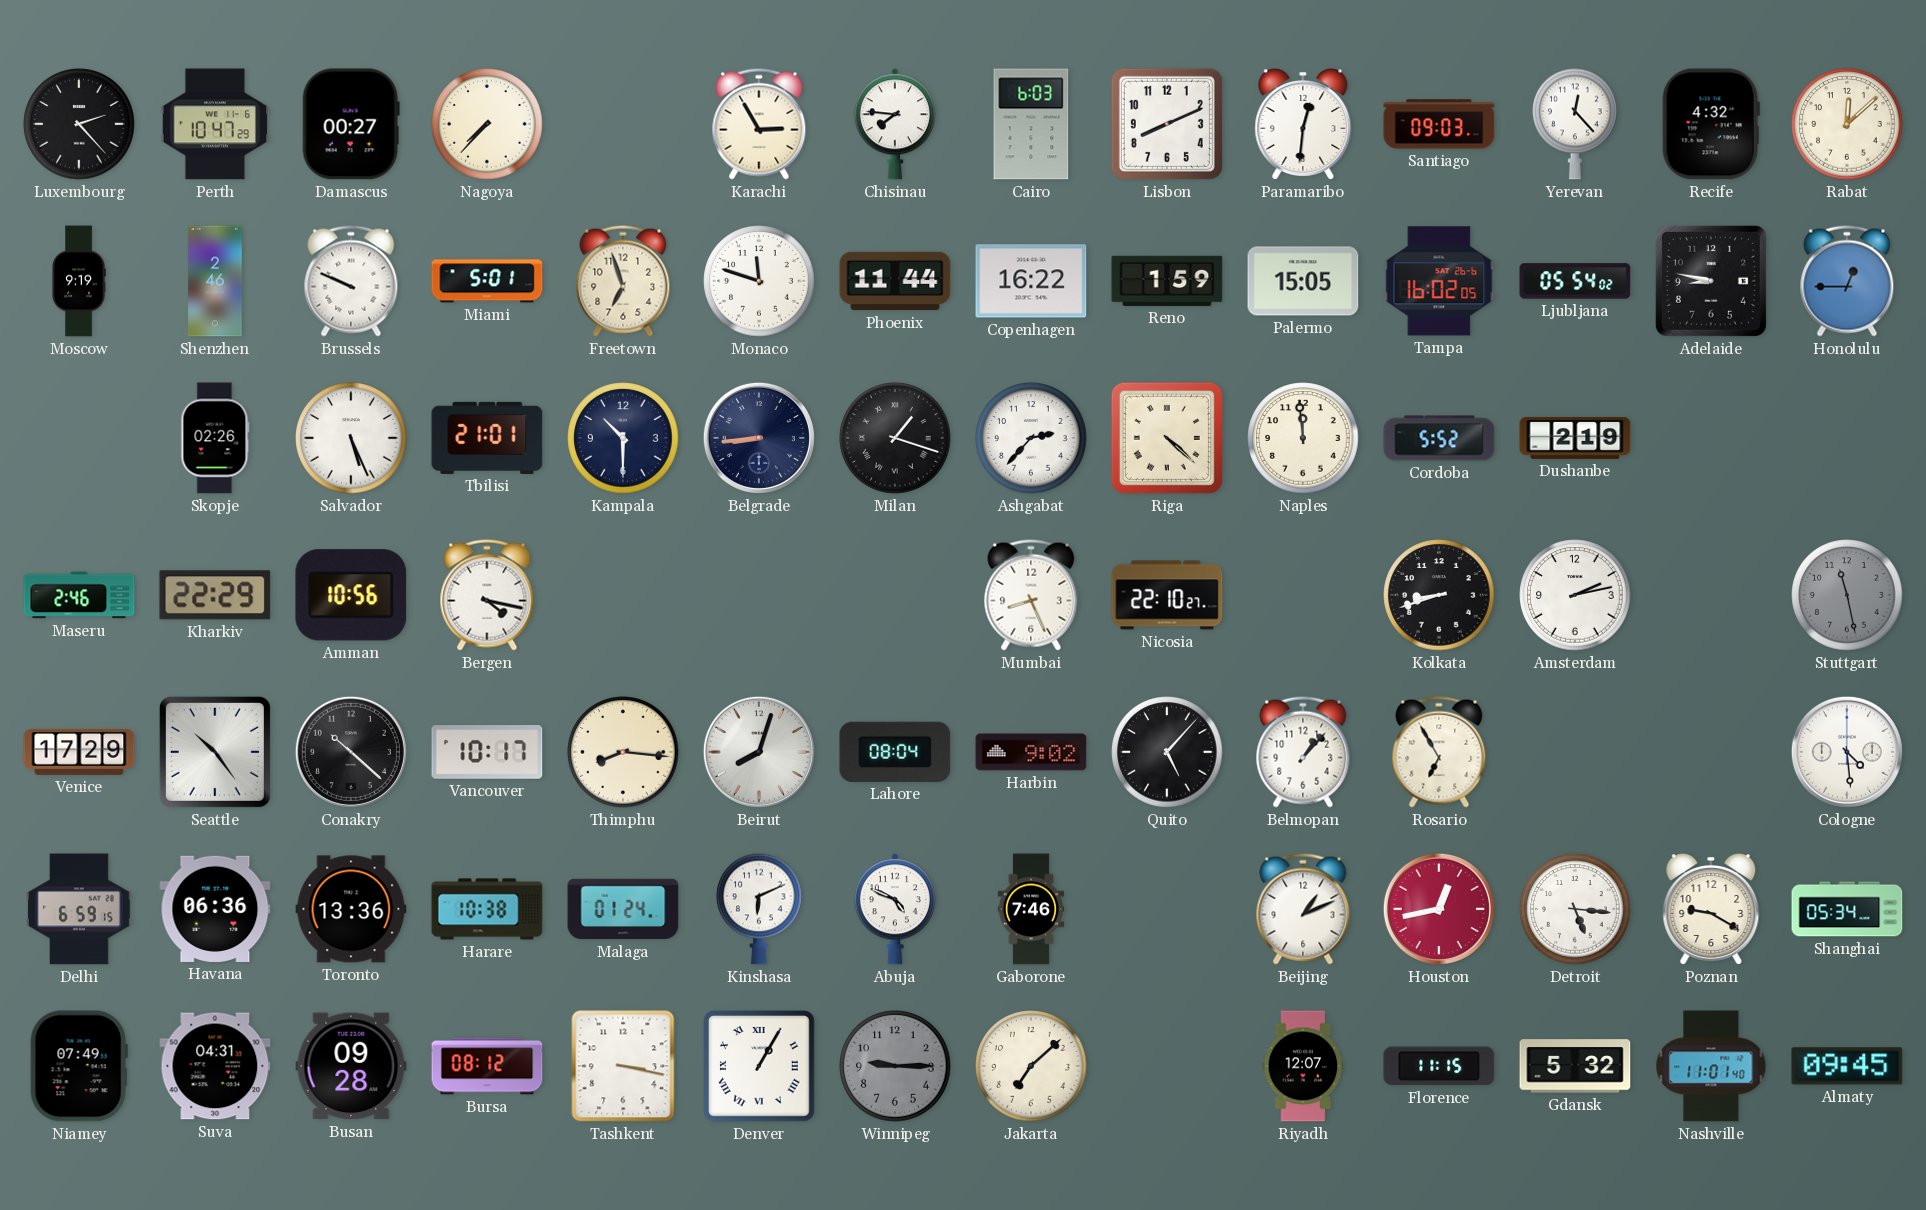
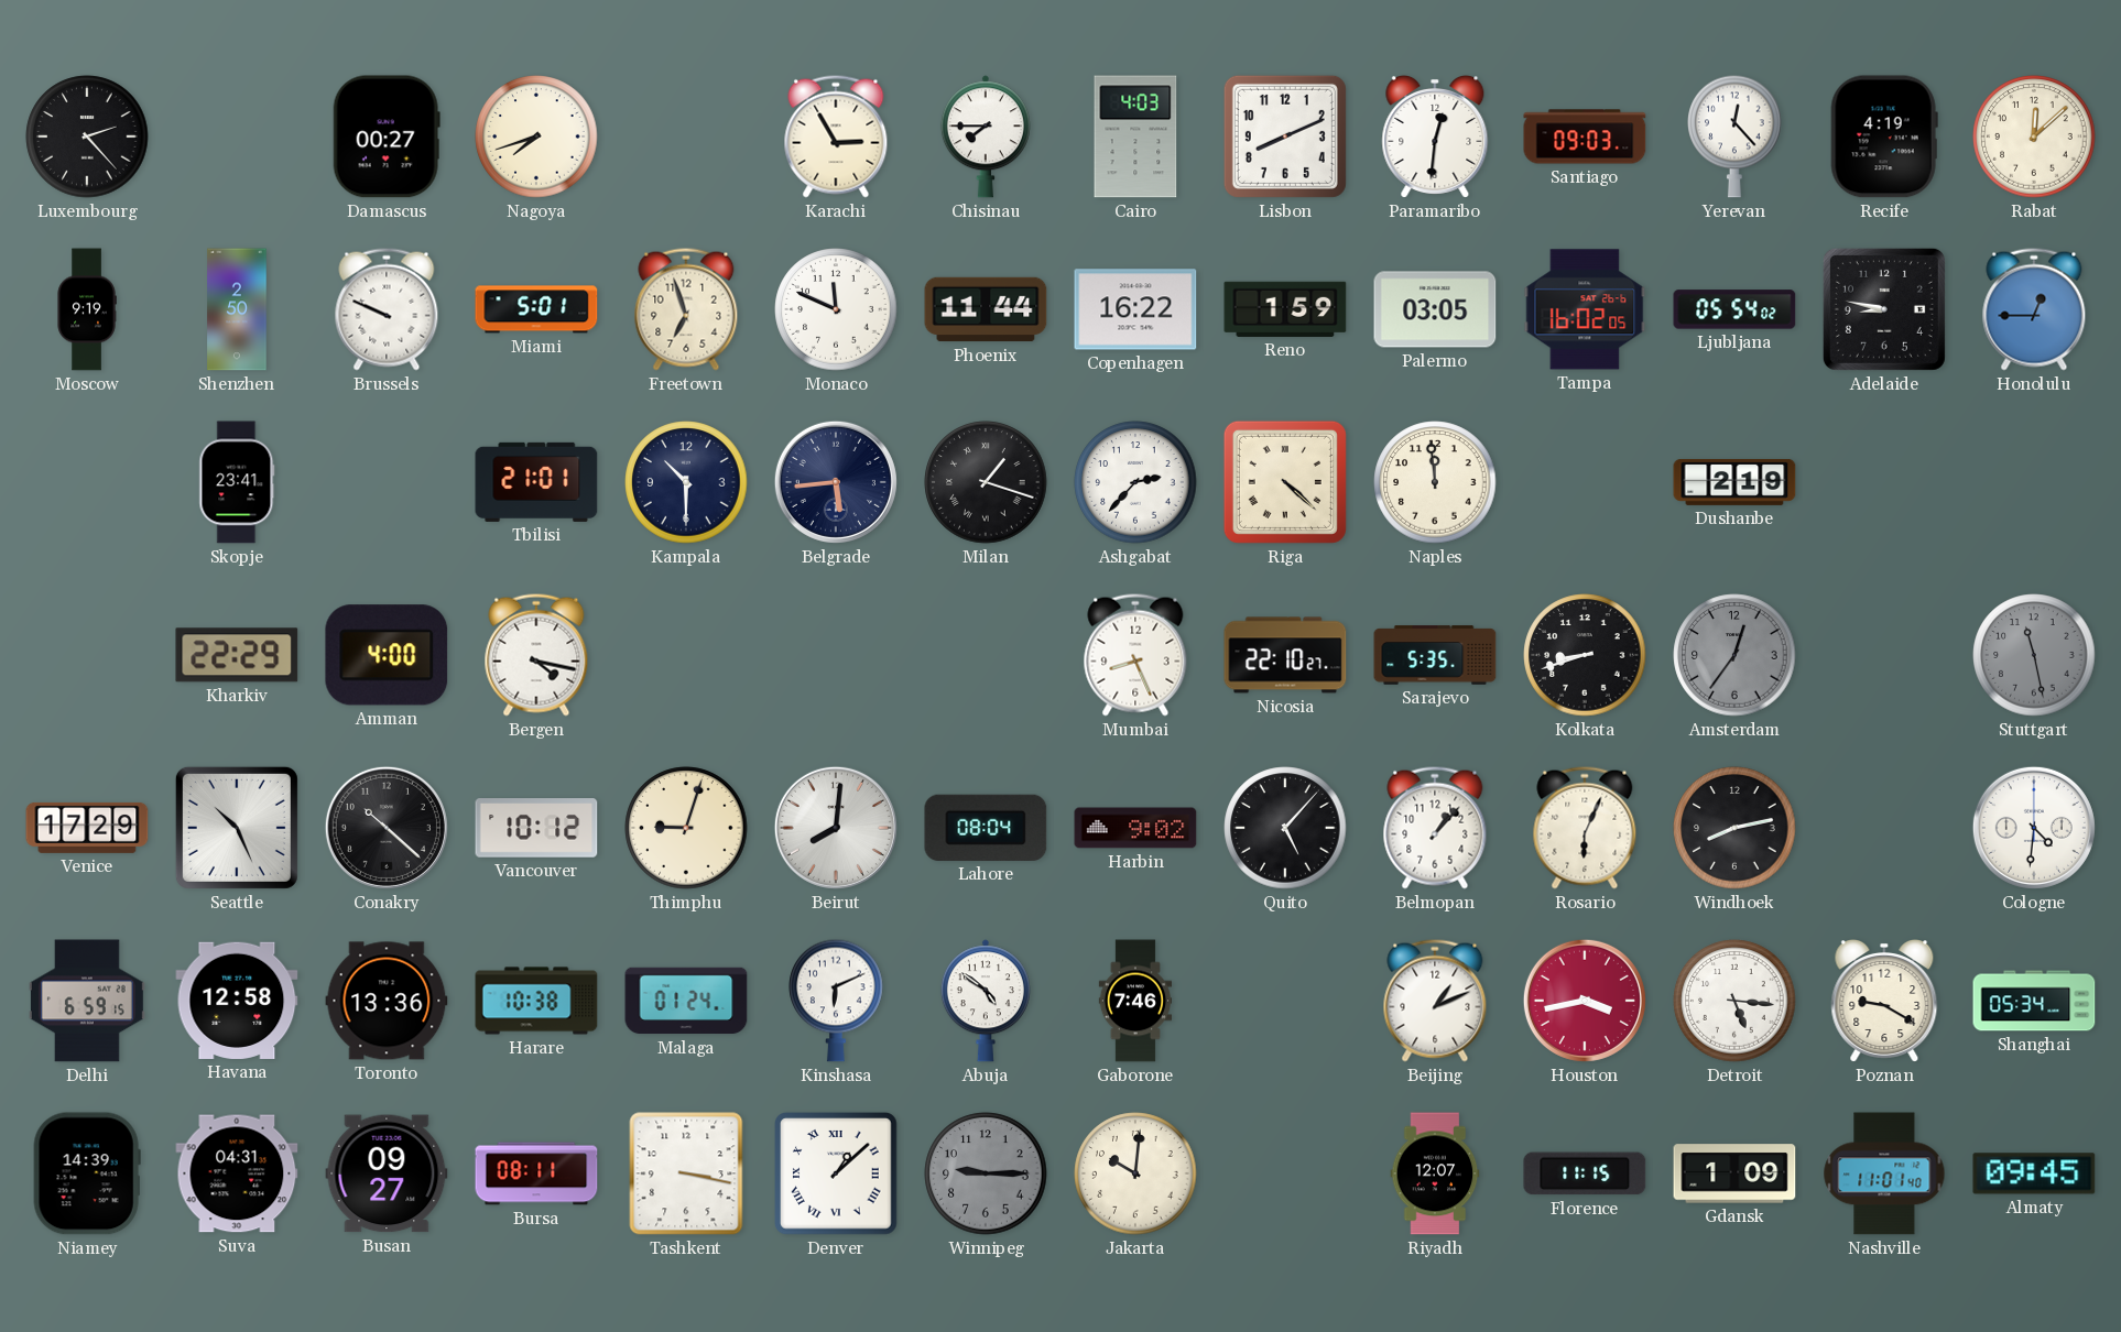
Perth: 10:47 -> none
Nagoya: 7:37 -> 7:42
Chisinau: 7:46 -> 7:45
Cairo: 6:03 -> 4:03
Recife: 4:32 -> 4:19
Shenzhen: 2:46 -> 2:50
Monaco: 11:48 -> 11:49
Palermo: 15:05 -> 03:05
Skopje: 02:26 -> 23:41
Salvador: 5:26 -> none
Belgrade: 8:44 -> 5:44
Cordoba: 5:52 -> none
Maseru: 2:46 -> none
Amman: 10:56 -> 4:00
Sarajevo: none -> 5:35
Amsterdam: 2:13 -> 12:36
Amsterdam dial: white -> grey
Seattle: 10:24 -> 10:26
Vancouver: 10:17 -> 10:12
Thimphu: 8:16 -> 9:03
Beirut: 8:03 -> 8:01
Rosario: 6:55 -> 6:04
Windhoek: none -> 8:13
Cologne: 4:29 -> 4:31
Havana: 06:36 -> 12:58
Abuja: 4:49 -> 4:51
Houston: 12:43 -> 3:43
Niamey: 07:49 -> 14:39
Busan: 09:28 -> 09:27
Bursa: 08:12 -> 08:11
Denver: 1:05 -> 1:08
Jakarta: 7:08 -> 10:01
Gdansk: 5:32 -> 1:09
